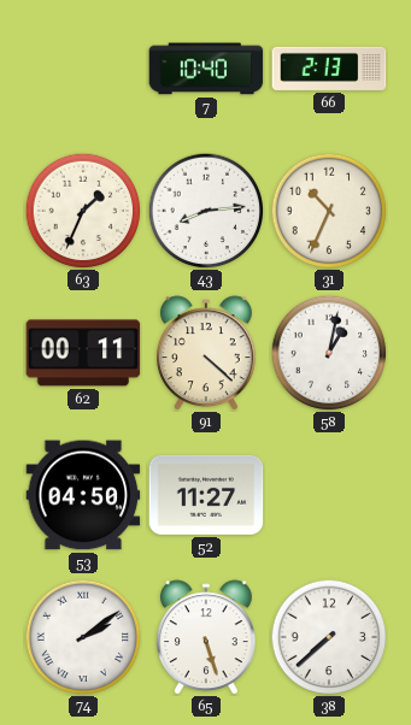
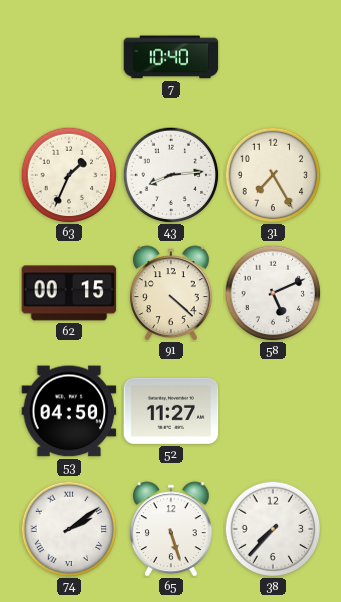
66: 2:13 -> none
31: 10:34 -> 7:25
62: 00:11 -> 00:15
58: 1:02 -> 5:11
38: 7:38 -> 7:37
